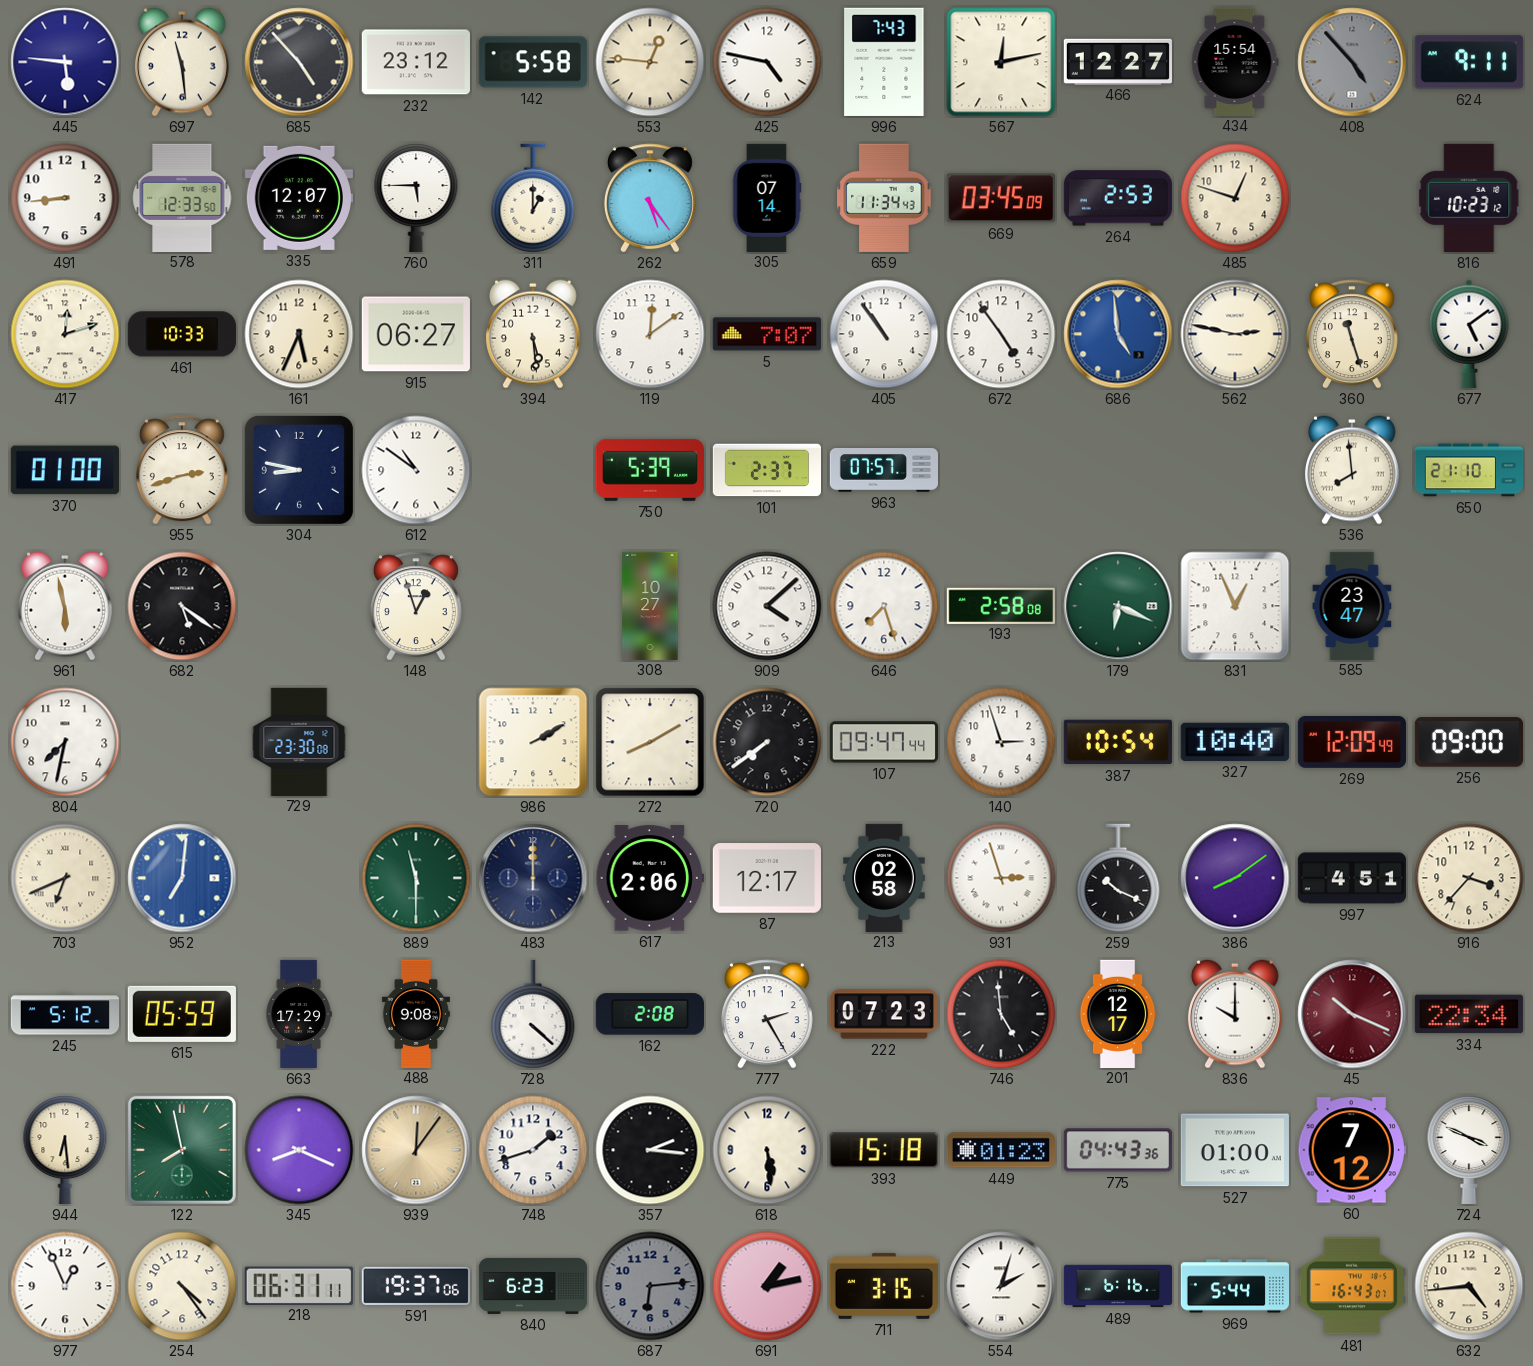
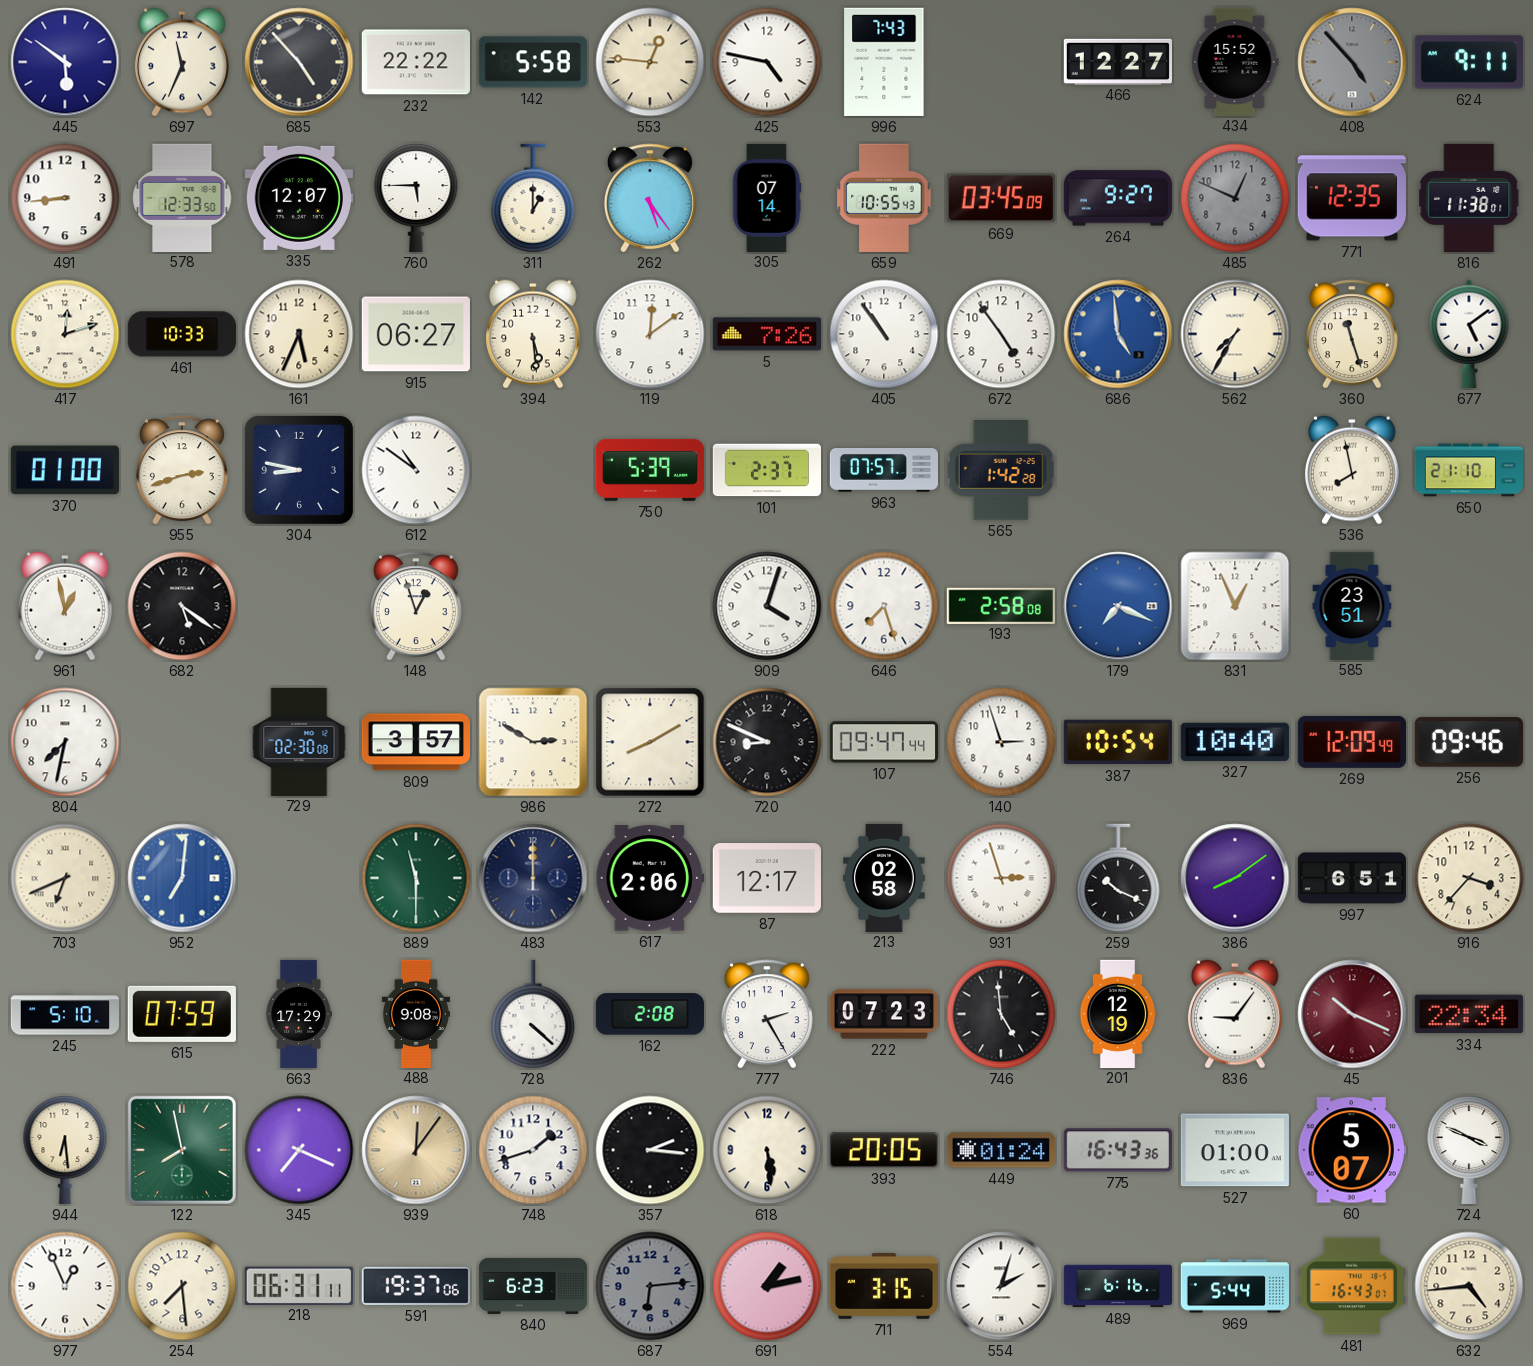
445: 5:46 -> 5:51
697: 11:29 -> 11:34
232: 23:12 -> 22:22
567: 12:13 -> none
434: 15:54 -> 15:52
659: 11:34 -> 10:55
264: 2:53 -> 9:27
485: 12:48 -> 12:49
485 dial: cream -> grey
771: none -> 12:35
816: 10:23 -> 11:38
5: 7:07 -> 7:26
562: 2:47 -> 7:35
565: none -> 1:42
536: 7:59 -> 7:58
961: 5:58 -> 12:58
308: 10:27 -> none
909: 4:08 -> 4:03
179: 6:19 -> 7:19
179 dial: green -> blue
585: 23:47 -> 23:51
729: 23:30 -> 02:30
809: none -> 3:57
986: 2:10 -> 2:50
720: 7:39 -> 8:49
256: 09:00 -> 09:46
997: 4:51 -> 6:51
245: 5:12 -> 5:10
615: 05:59 -> 07:59
201: 12:17 -> 12:19
836: 10:00 -> 9:06
345: 8:19 -> 7:19
393: 15:18 -> 20:05
449: 01:23 -> 01:24
775: 04:43 -> 16:43
60: 7:12 -> 5:07
254: 4:24 -> 7:29
